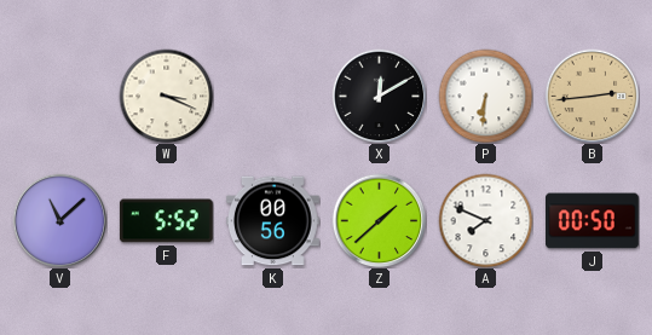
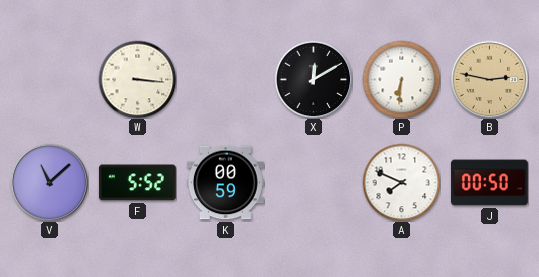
W: 3:19 -> 3:16
B: 2:44 -> 2:47
K: 00:56 -> 00:59
Z: 1:38 -> none
